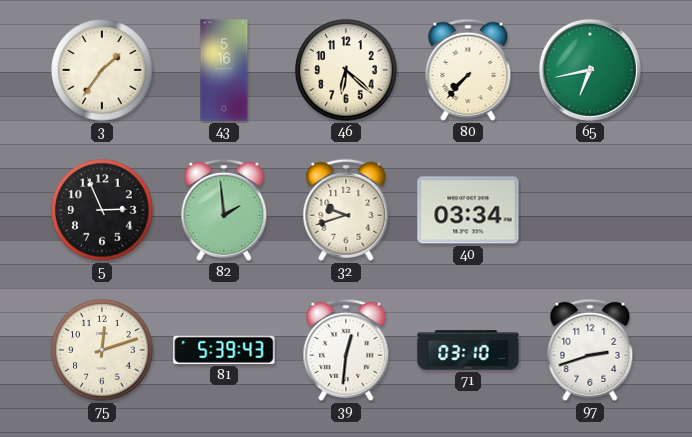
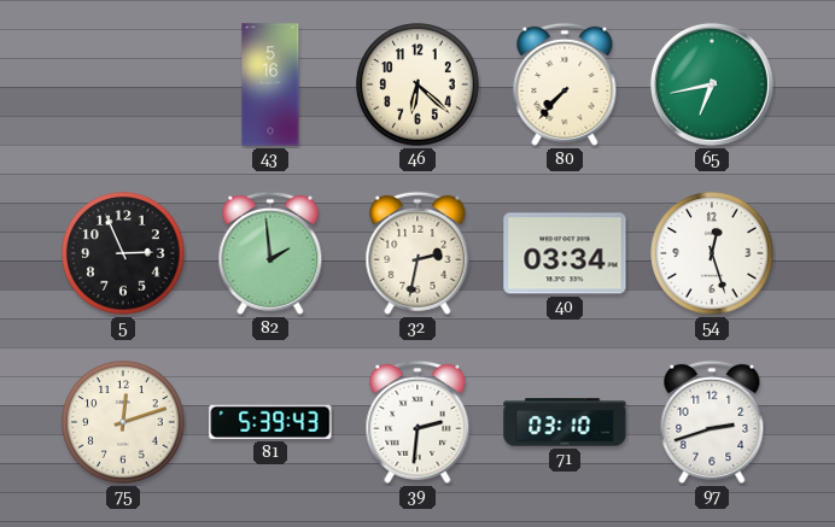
3: 1:36 -> none
32: 9:42 -> 2:32
54: none -> 12:27
39: 12:31 -> 2:31
